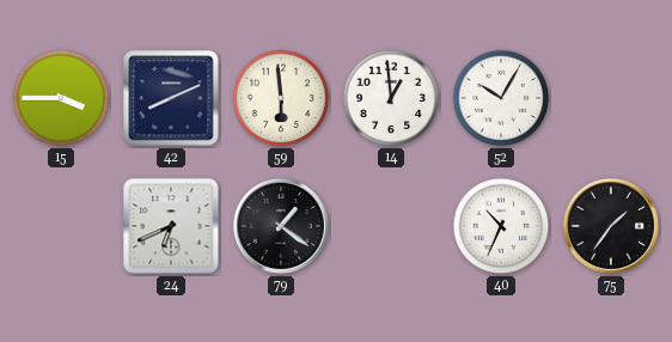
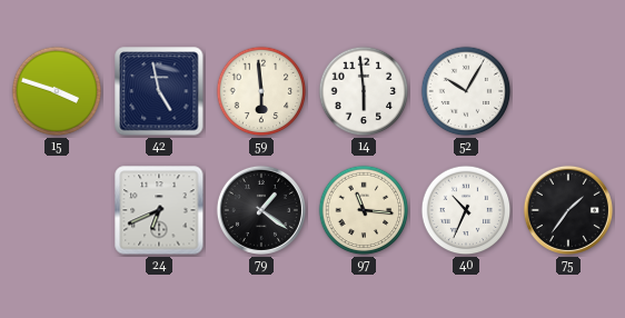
15: 3:45 -> 3:48
42: 8:11 -> 4:58
14: 12:59 -> 5:59
97: none -> 11:16
